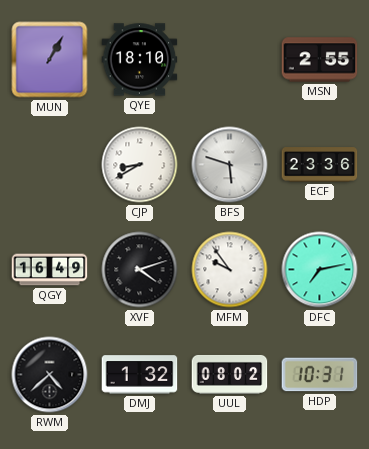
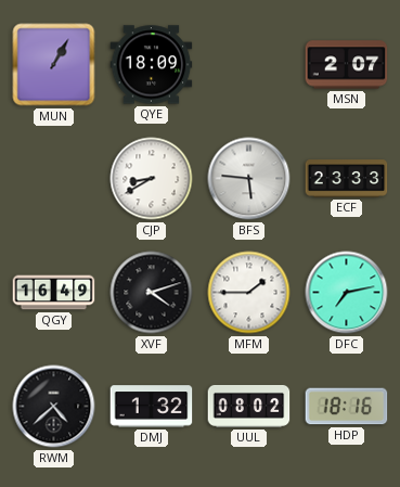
QYE: 18:10 -> 18:09
MSN: 2:55 -> 2:07
BFS: 5:48 -> 5:46
ECF: 23:36 -> 23:33
MFM: 9:54 -> 1:45
HDP: 10:31 -> 18:16
